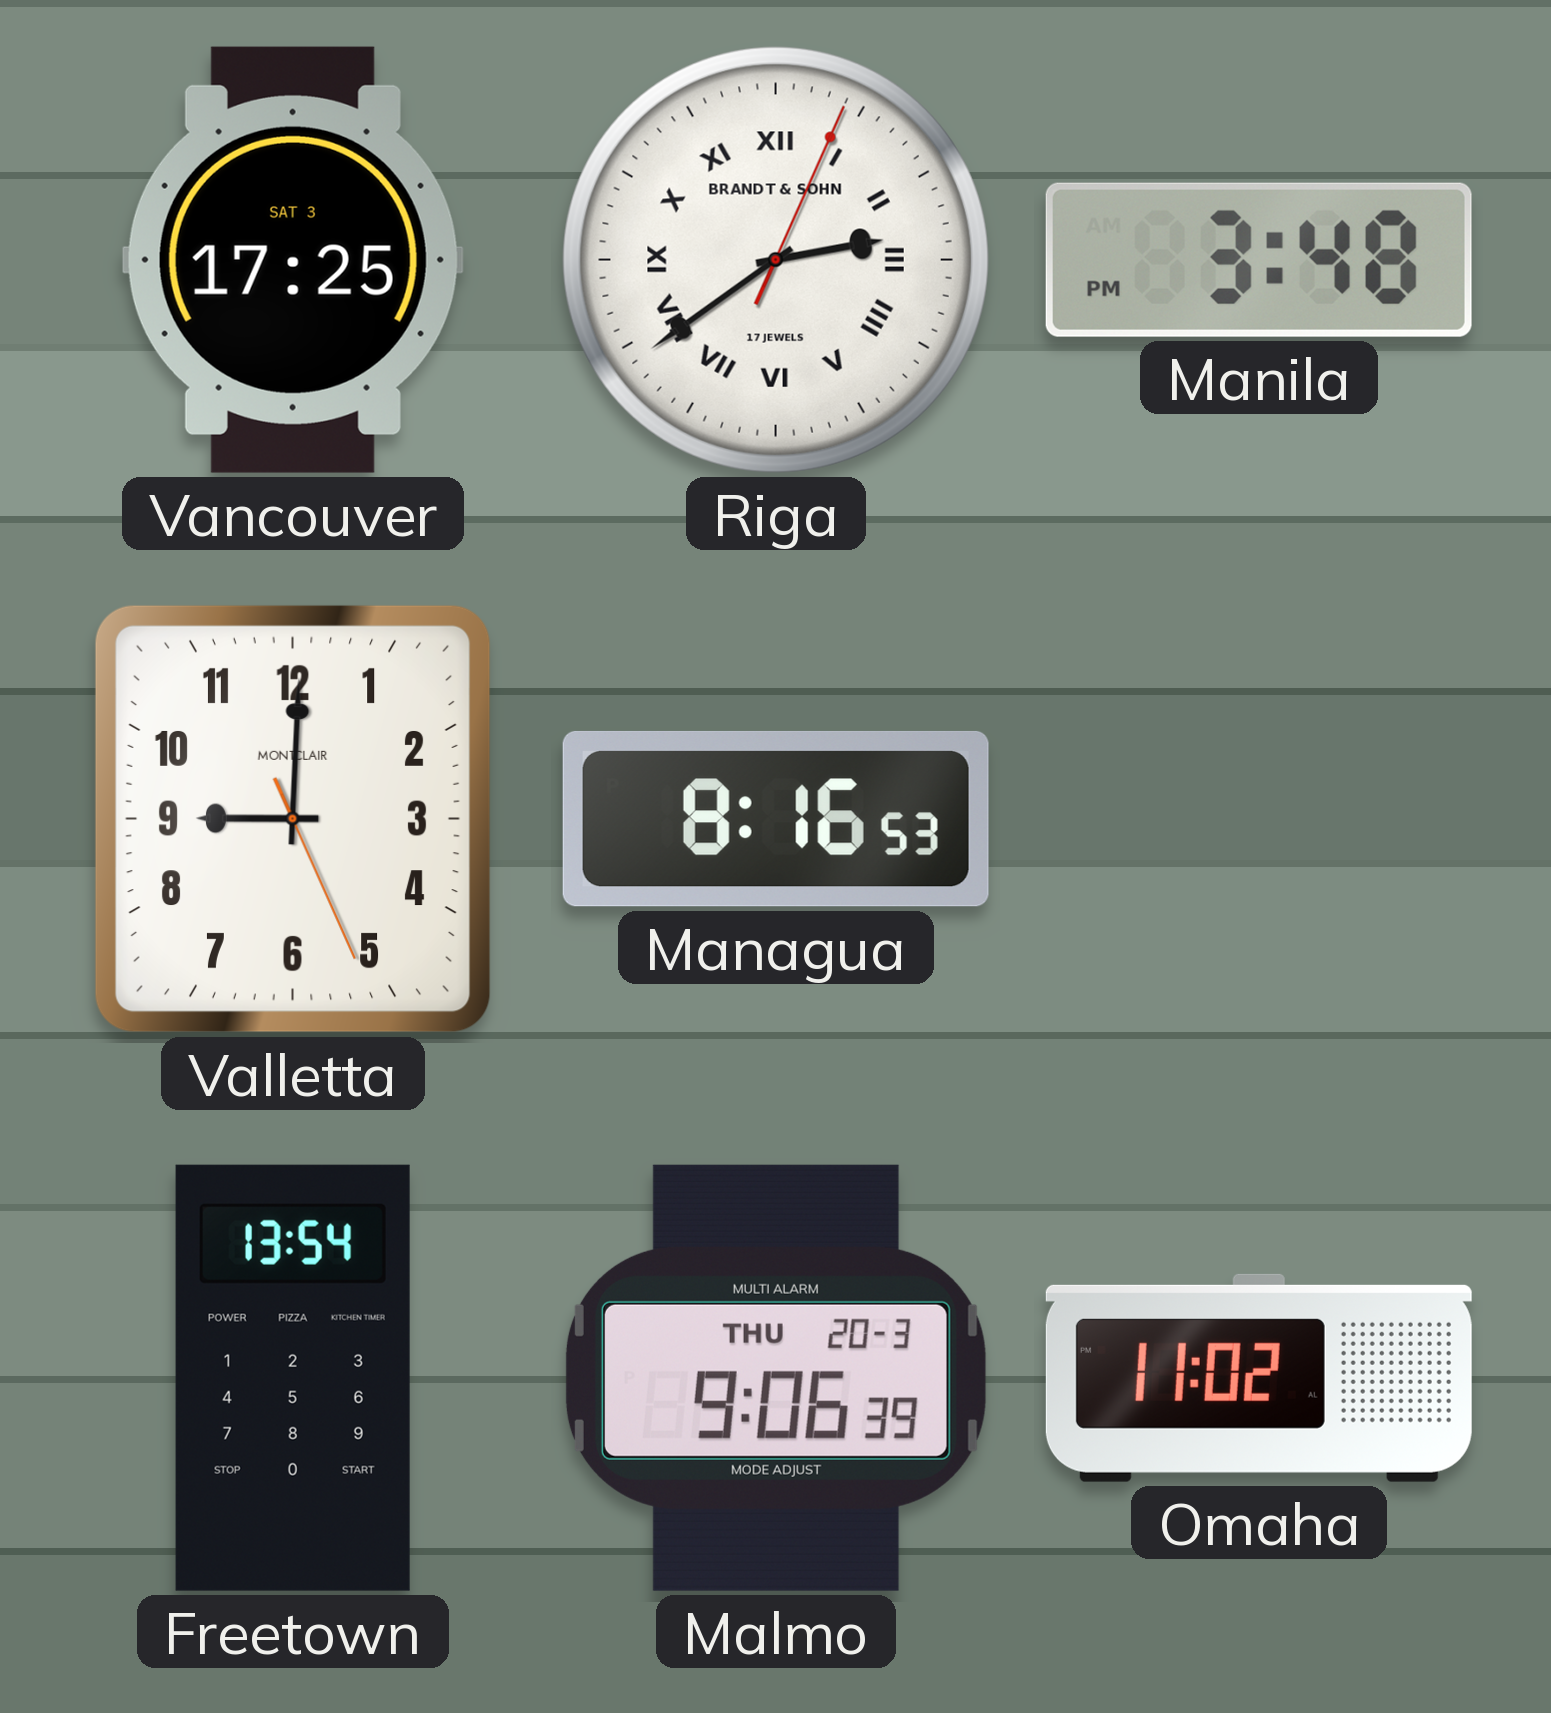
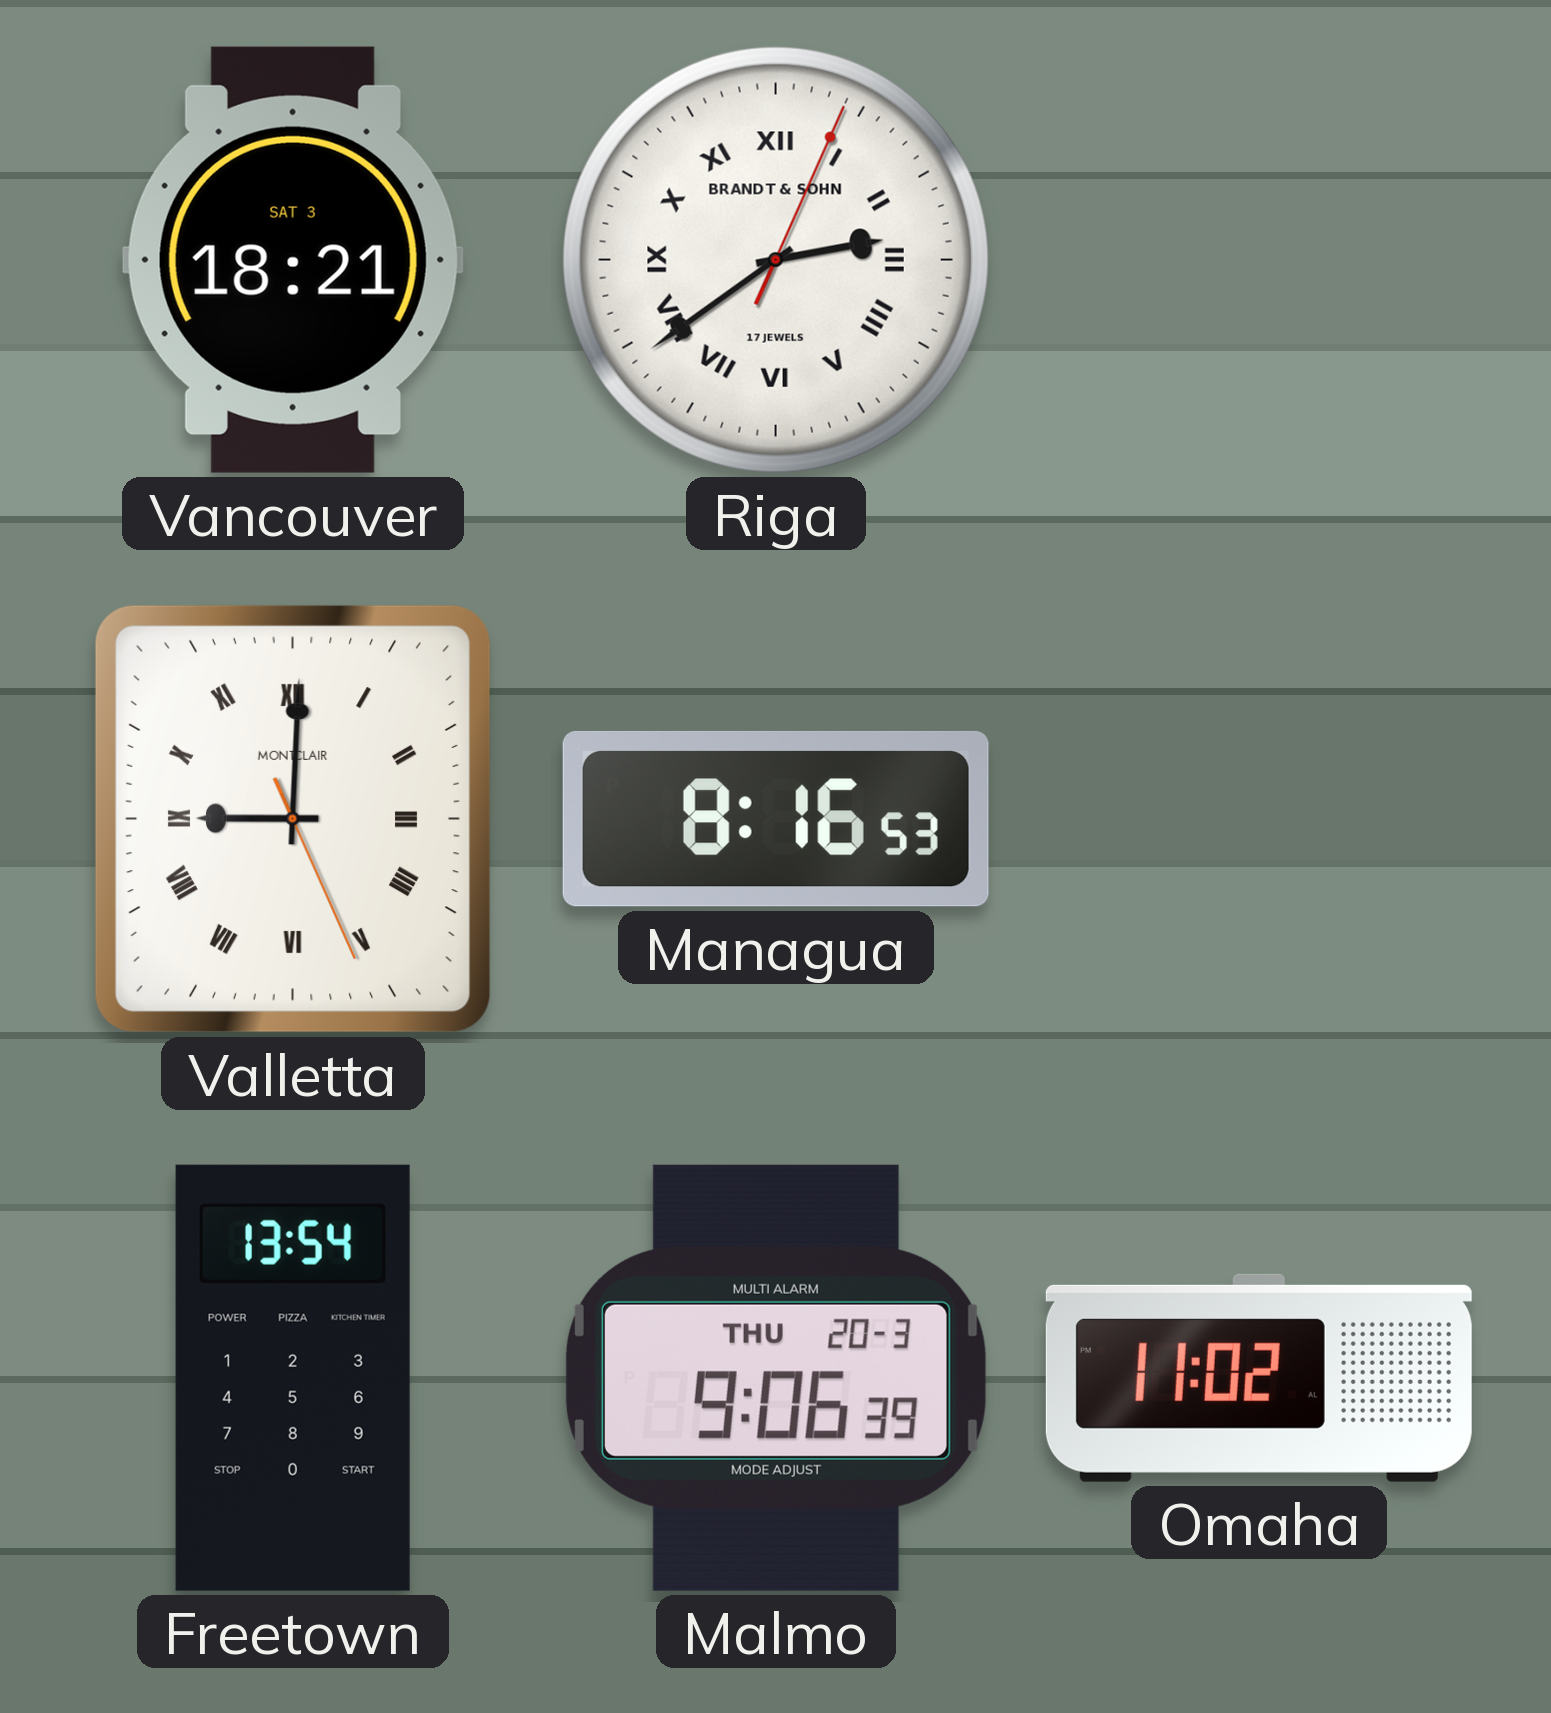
Vancouver: 17:25 -> 18:21
Manila: 3:48 -> none
Valletta numerals: Arabic -> Roman
